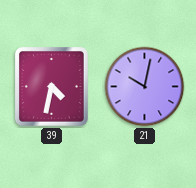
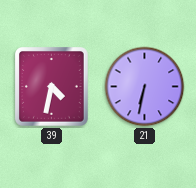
21: 10:02 -> 6:32
